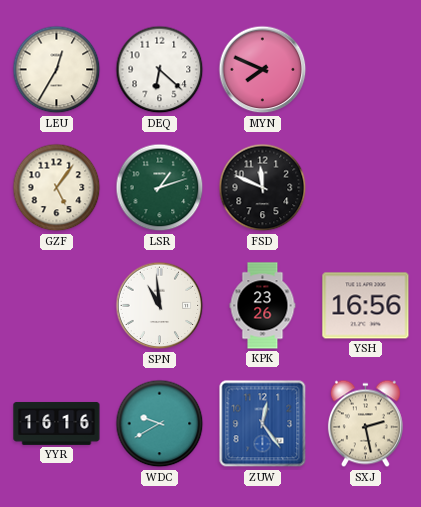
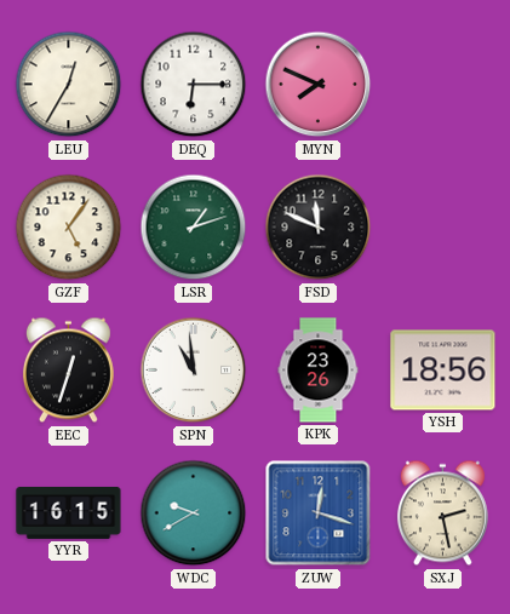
DEQ: 6:22 -> 6:15
EEC: none -> 12:33
YSH: 16:56 -> 18:56
YYR: 16:16 -> 16:15
ZUW: 12:24 -> 12:18
